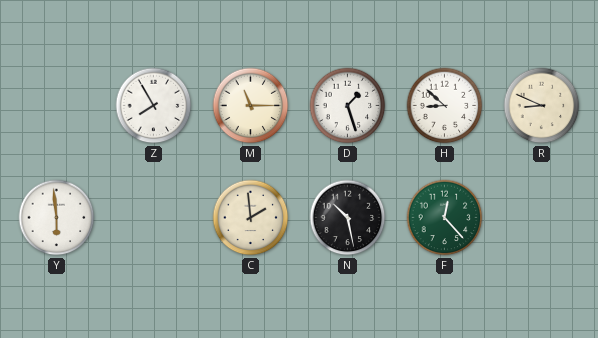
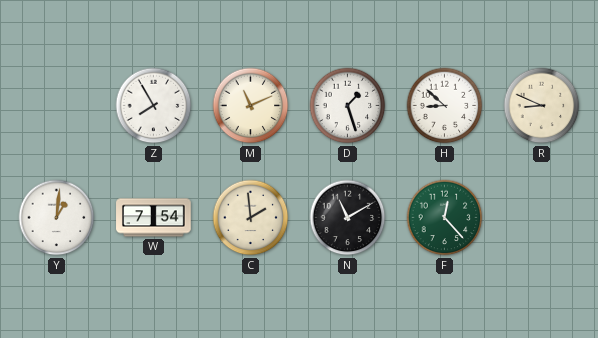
M: 11:15 -> 11:11
Y: 5:59 -> 1:01
W: none -> 7:54
N: 10:28 -> 11:10
